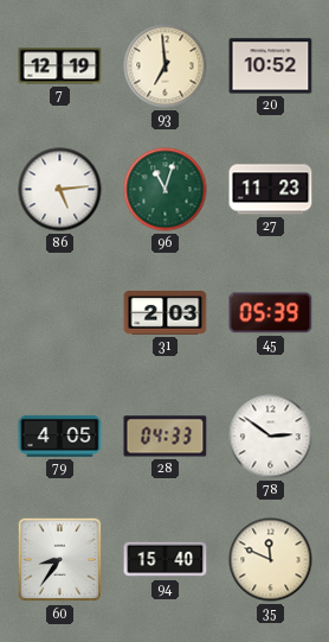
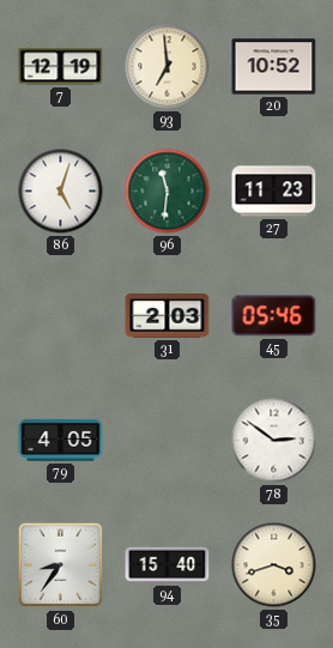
86: 5:14 -> 5:03
96: 11:03 -> 11:31
45: 05:39 -> 05:46
28: 04:33 -> none
35: 11:49 -> 3:42
